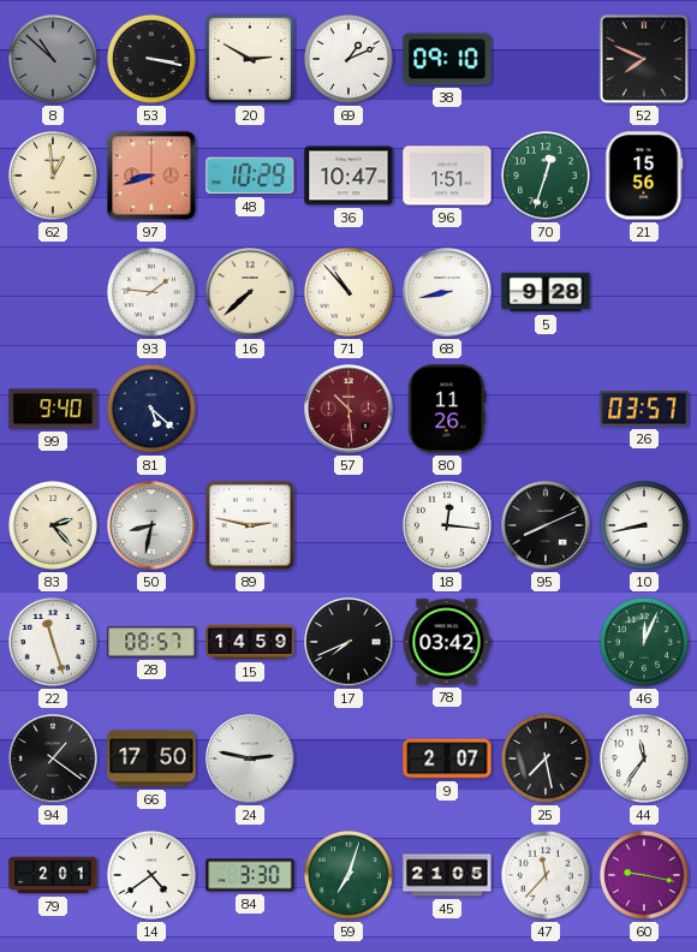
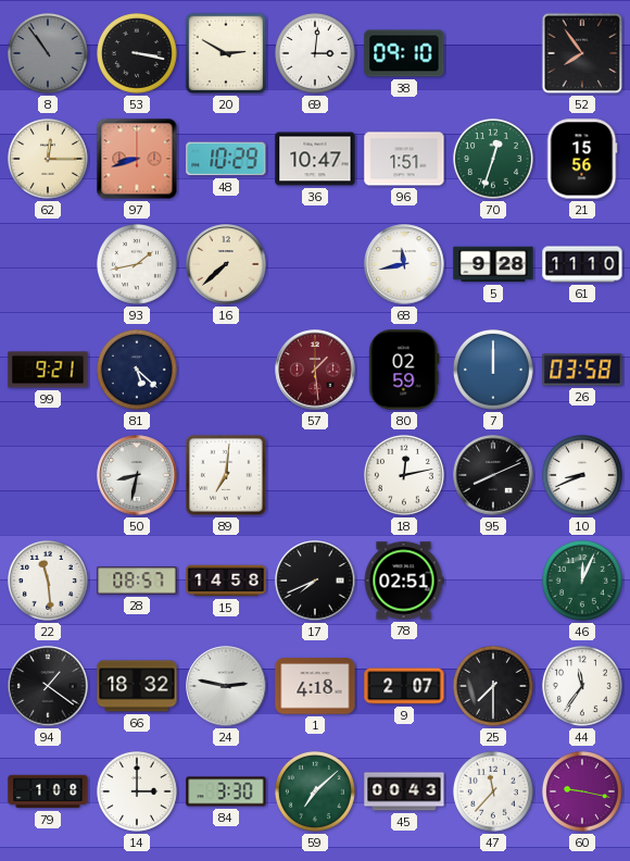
8: 10:52 -> 10:54
69: 1:11 -> 3:01
52: 7:49 -> 7:54
62: 12:59 -> 12:15
93: 1:46 -> 1:43
71: 10:53 -> none
68: 8:43 -> 11:43
61: none -> 11:10
99: 9:40 -> 9:21
57: 10:29 -> 1:29
80: 11:26 -> 02:59
7: none -> 12:00
26: 03:57 -> 03:58
83: 2:23 -> none
89: 2:47 -> 7:01
18: 12:16 -> 12:13
10: 8:43 -> 8:41
22: 11:27 -> 11:29
15: 14:59 -> 14:58
78: 03:42 -> 02:51
66: 17:50 -> 18:32
1: none -> 4:18
25: 7:28 -> 7:30
79: 2:01 -> 1:08
14: 4:39 -> 3:00
59: 7:03 -> 7:08
45: 21:05 -> 00:43
